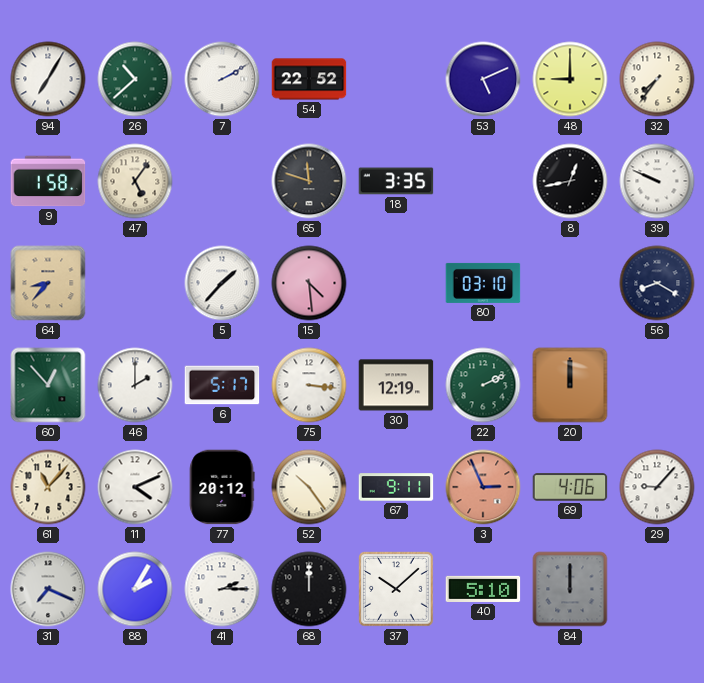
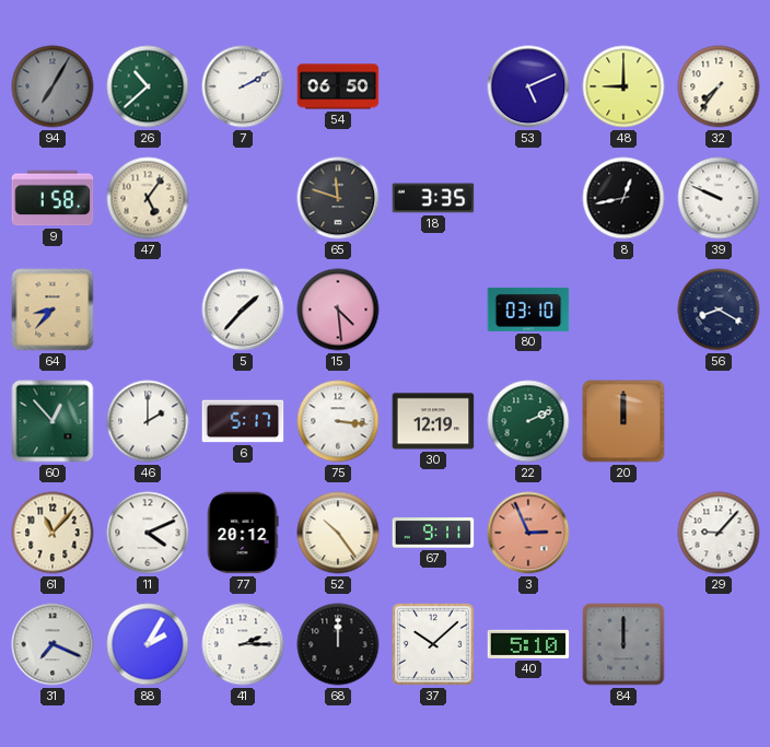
94 dial: white -> grey
54: 22:52 -> 06:50
69: 4:06 -> none
